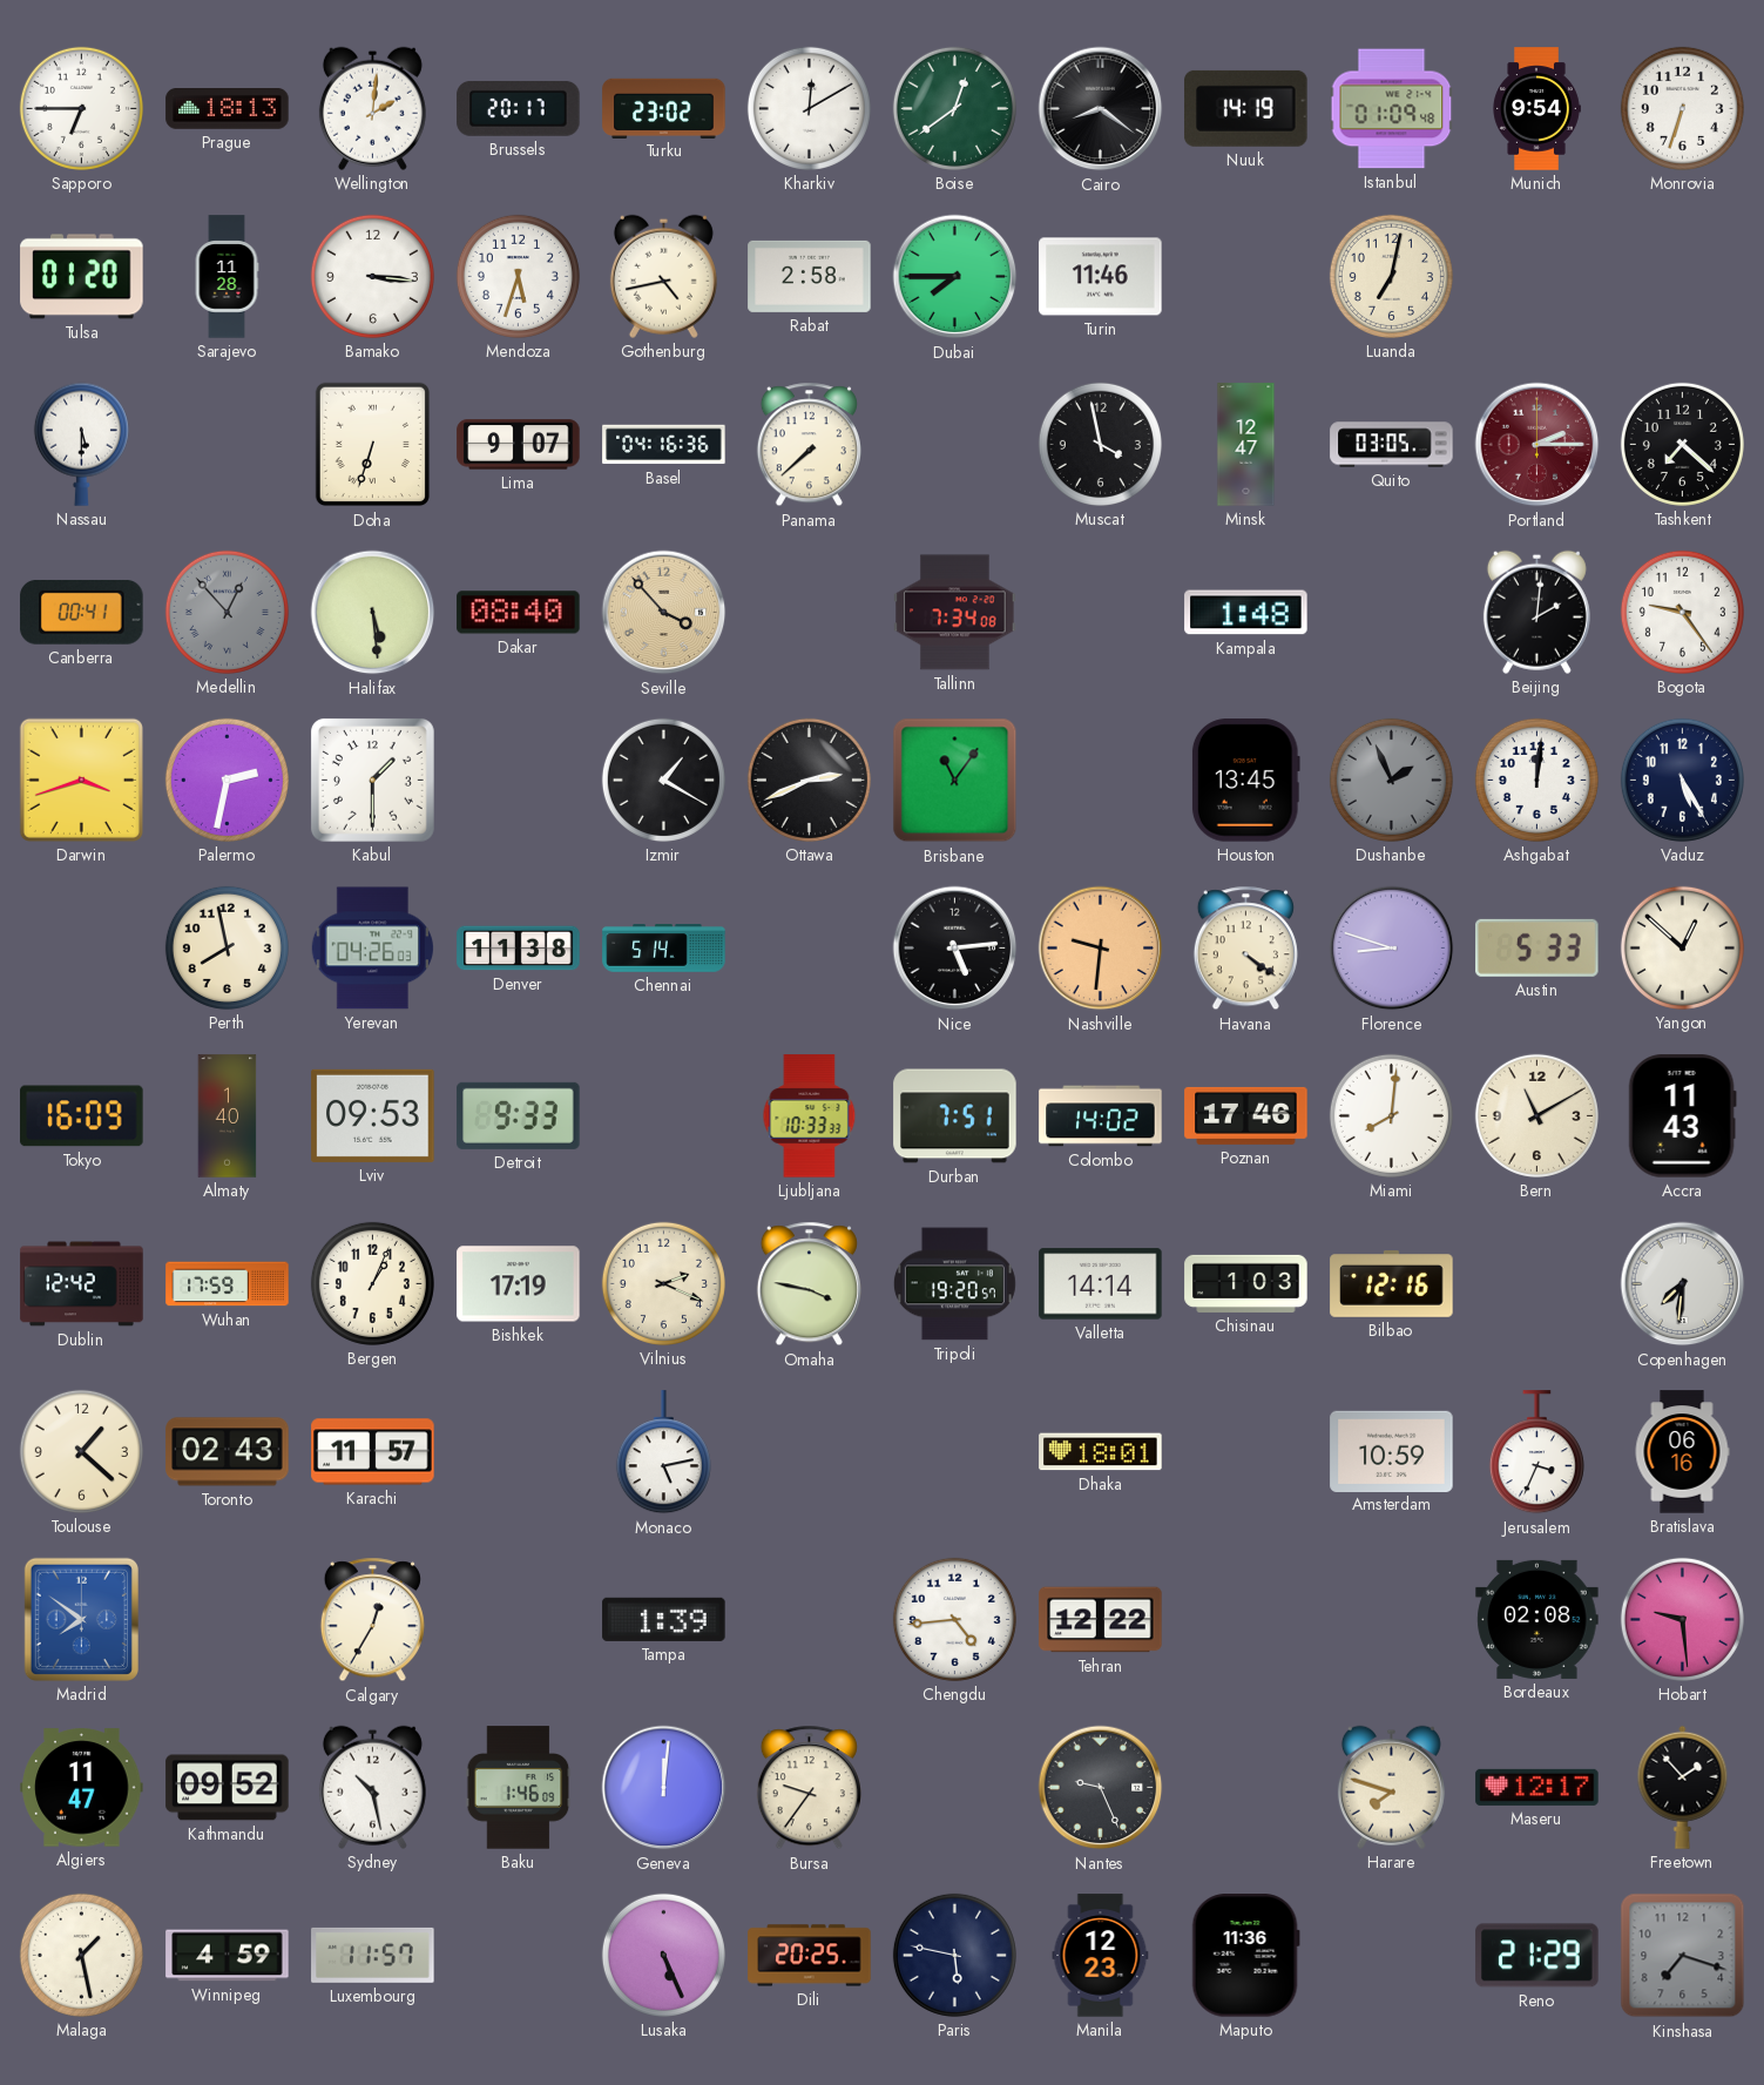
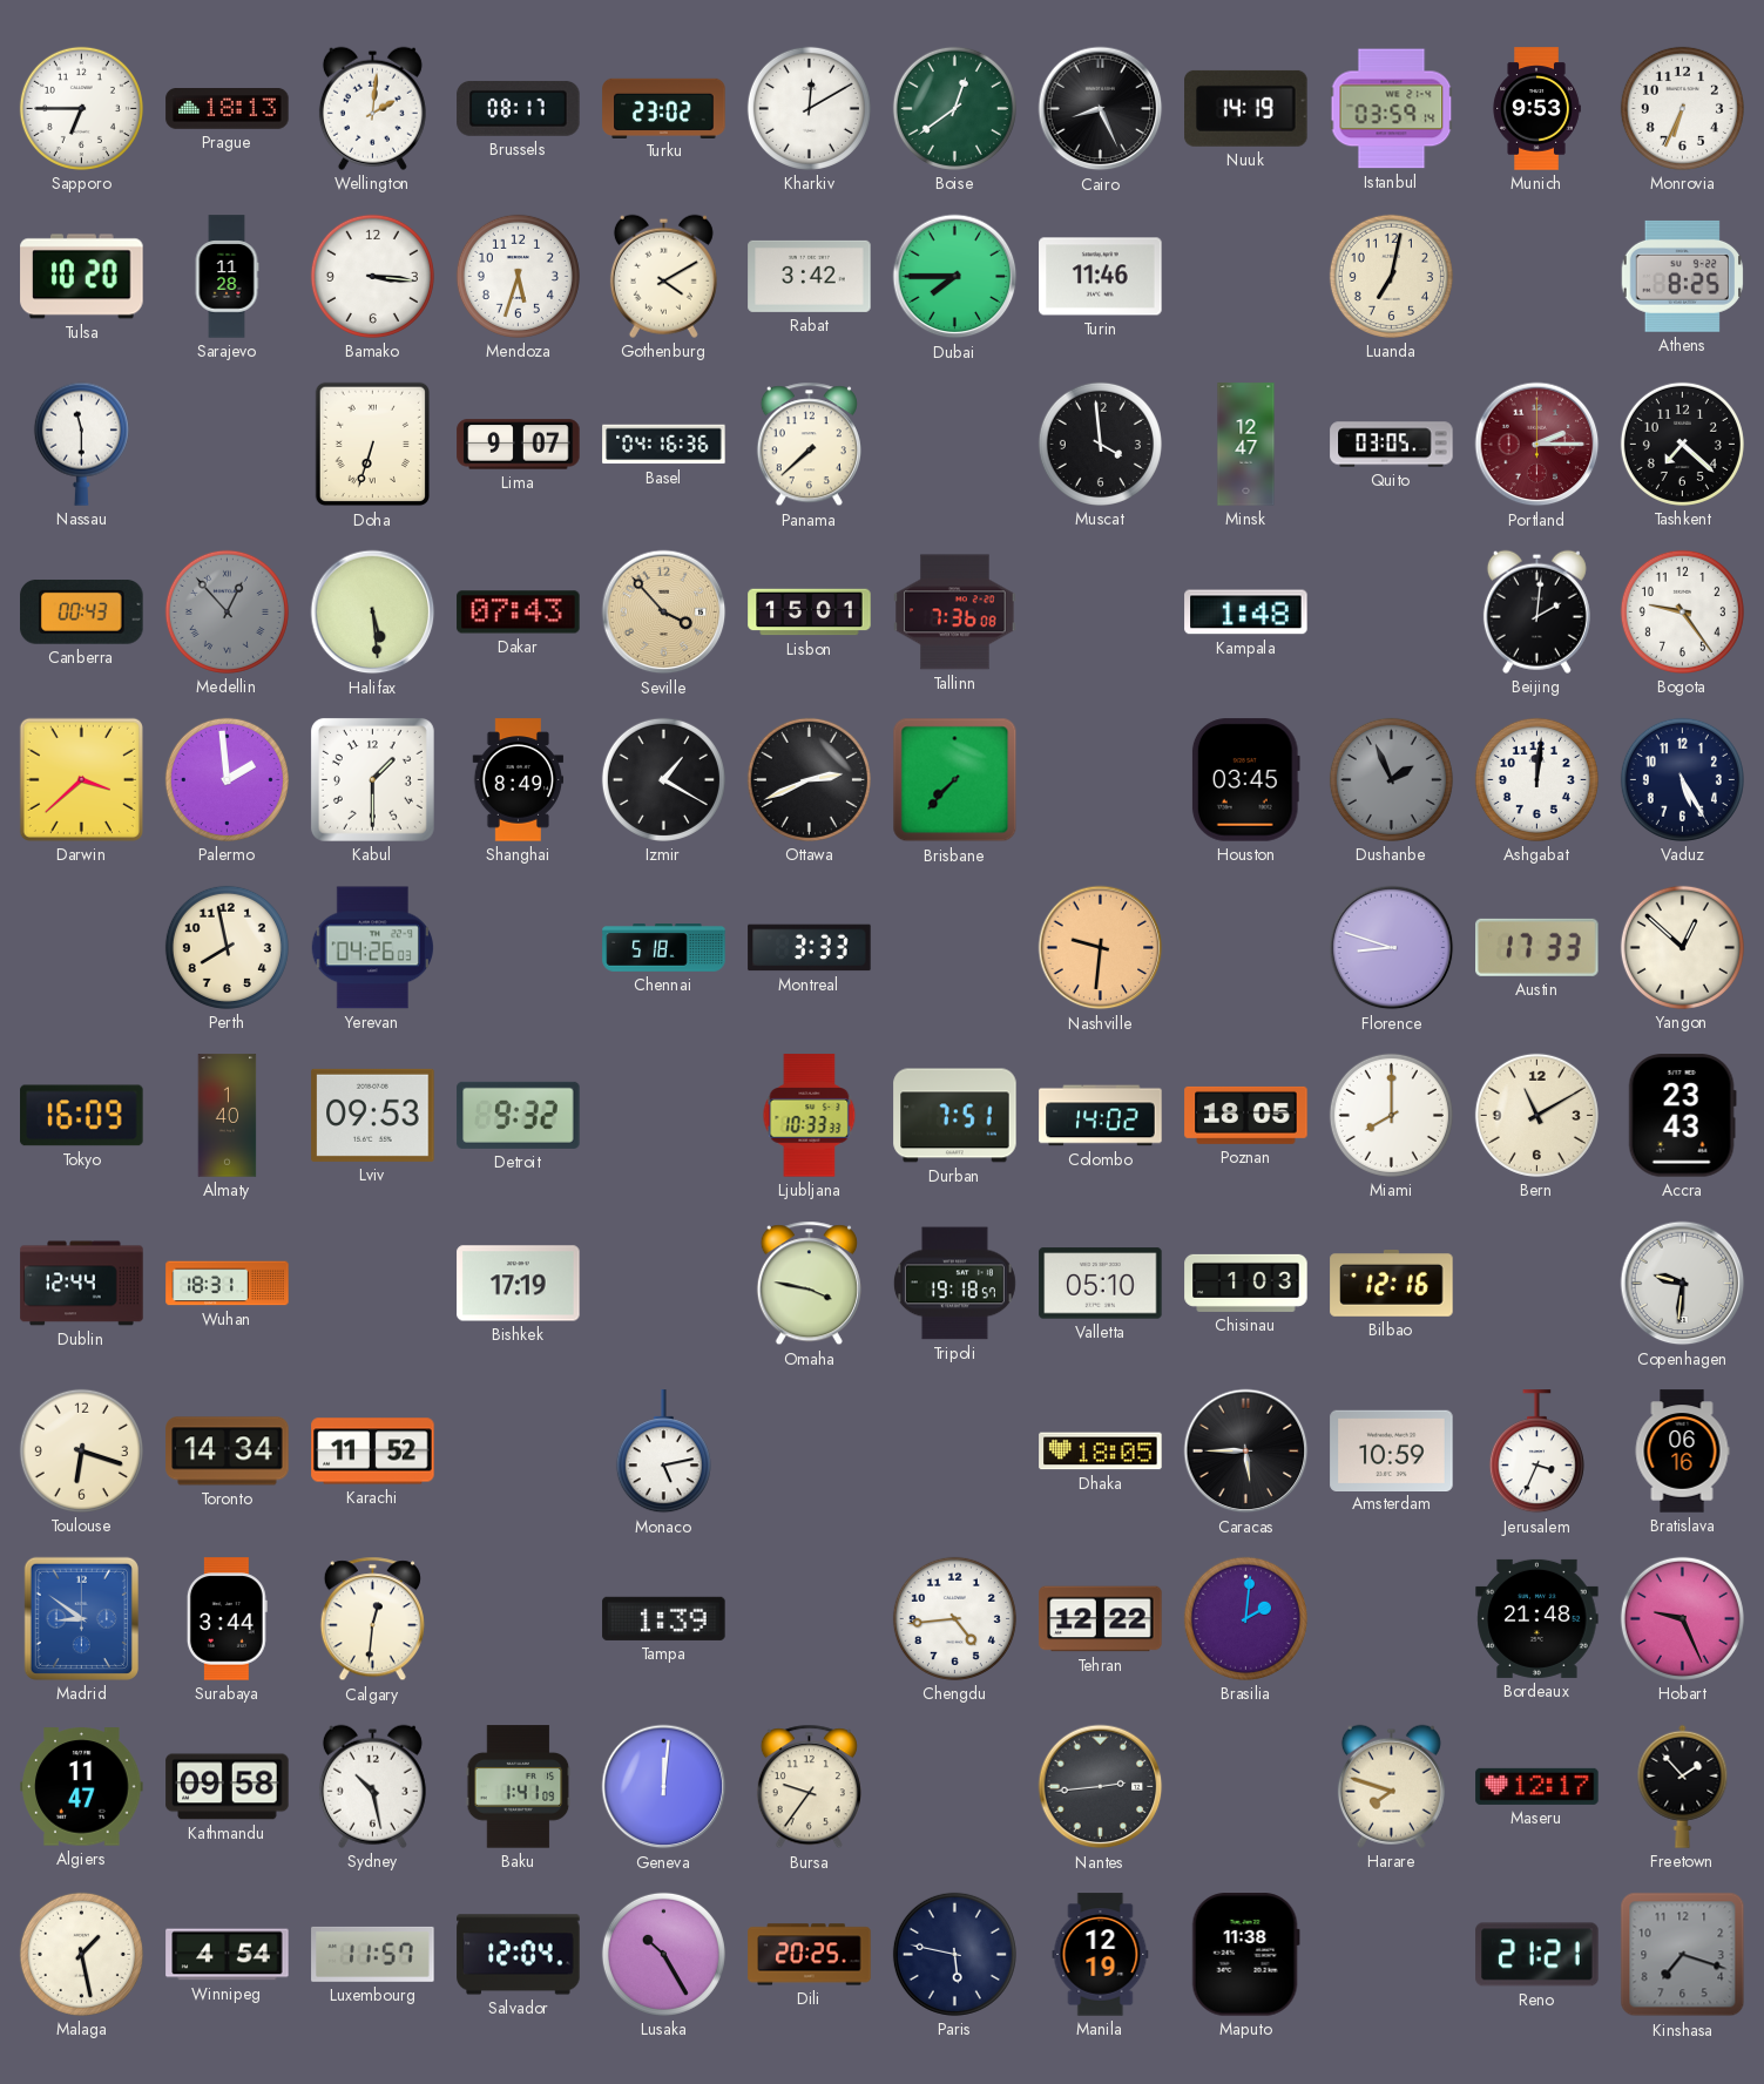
Brussels: 20:17 -> 08:17
Cairo: 8:21 -> 8:26
Istanbul: 01:09 -> 03:59
Munich: 9:54 -> 9:53
Monrovia: 6:33 -> 6:34
Tulsa: 01:20 -> 10:20
Gothenburg: 4:43 -> 4:10
Rabat: 2:58 -> 3:42
Athens: none -> 8:25
Nassau: 5:30 -> 11:30
Muscat: 3:58 -> 3:59
Canberra: 00:41 -> 00:43
Dakar: 08:40 -> 07:43
Lisbon: none -> 15:01
Tallinn: 7:34 -> 7:36
Darwin: 3:42 -> 3:38
Palermo: 2:32 -> 1:59
Shanghai: none -> 8:49
Brisbane: 11:06 -> 7:37
Houston: 13:45 -> 03:45
Denver: 11:38 -> none
Chennai: 5:14 -> 5:18
Montreal: none -> 3:33
Nice: 5:14 -> none
Havana: 4:21 -> none
Austin: 5:33 -> 17:33
Detroit: 9:33 -> 9:32
Poznan: 17:46 -> 18:05
Miami: 8:01 -> 8:00
Accra: 11:43 -> 23:43
Dublin: 12:42 -> 12:44
Wuhan: 17:59 -> 18:31
Bergen: 1:04 -> none
Vilnius: 2:19 -> none
Tripoli: 19:20 -> 19:18
Valletta: 14:14 -> 05:10
Copenhagen: 7:31 -> 9:31
Toulouse: 1:22 -> 6:18
Toronto: 02:43 -> 14:34
Karachi: 11:57 -> 11:52
Dhaka: 18:01 -> 18:05
Caracas: none -> 5:45
Madrid: 7:51 -> 8:51
Surabaya: none -> 3:44
Calgary: 12:35 -> 12:31
Brasilia: none -> 2:01
Bordeaux: 02:08 -> 21:48
Hobart: 9:29 -> 9:26
Kathmandu: 09:52 -> 09:58
Baku: 1:46 -> 1:41
Nantes: 9:26 -> 2:44
Winnipeg: 4:59 -> 4:54
Salvador: none -> 12:04
Lusaka: 5:26 -> 10:25
Manila: 12:23 -> 12:19
Maputo: 11:36 -> 11:38
Reno: 21:29 -> 21:21
